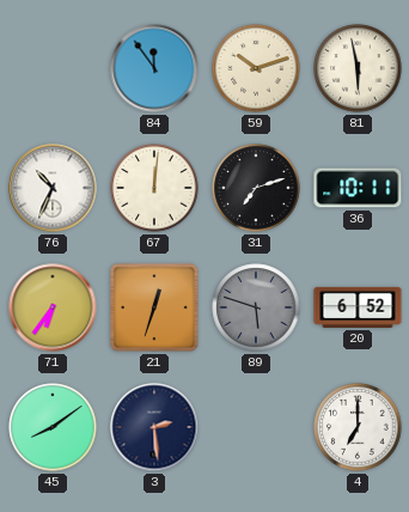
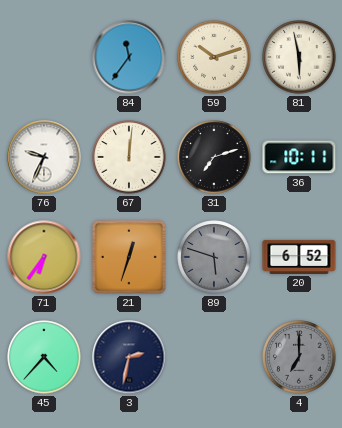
84: 11:54 -> 11:36
76: 10:34 -> 9:34
45: 8:09 -> 4:37
3: 2:29 -> 2:32
4 dial: white -> grey
